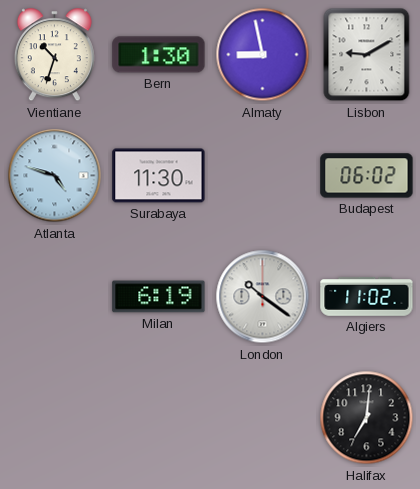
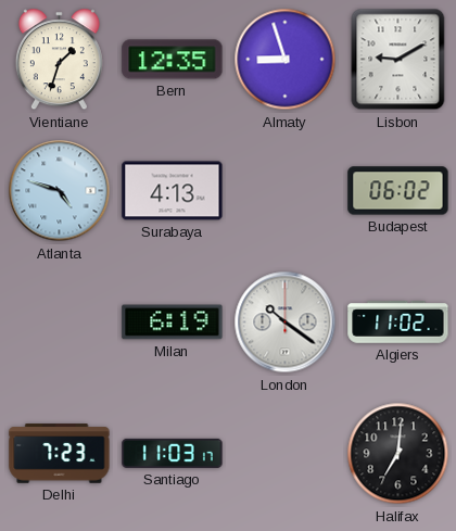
Vientiane: 10:33 -> 1:33
Bern: 1:30 -> 12:35
Almaty: 8:58 -> 8:57
Surabaya: 11:30 -> 4:13
Delhi: none -> 7:23
Santiago: none -> 11:03
